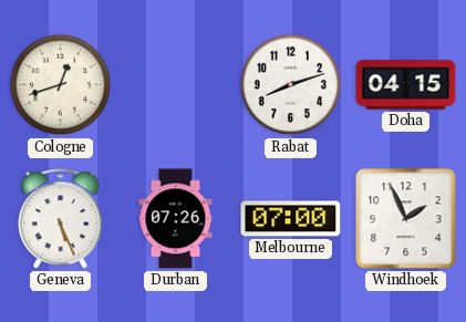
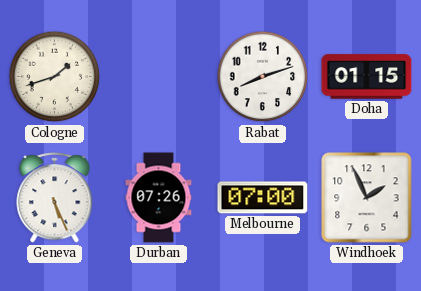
Cologne: 12:42 -> 1:42
Doha: 04:15 -> 01:15
